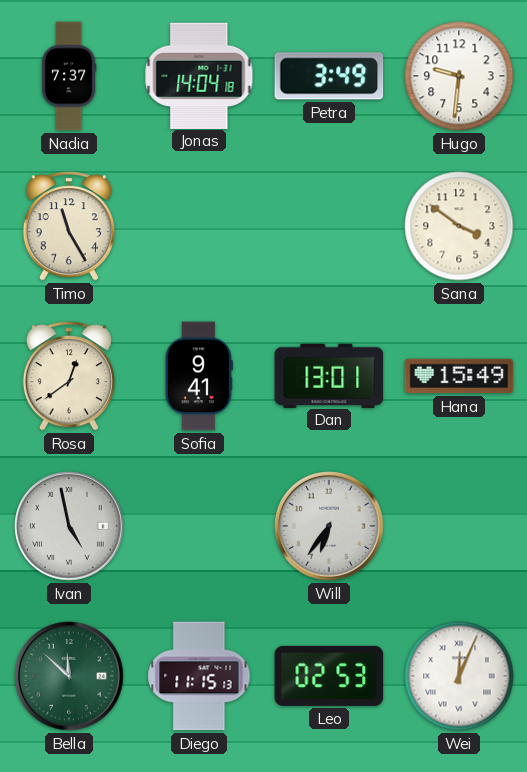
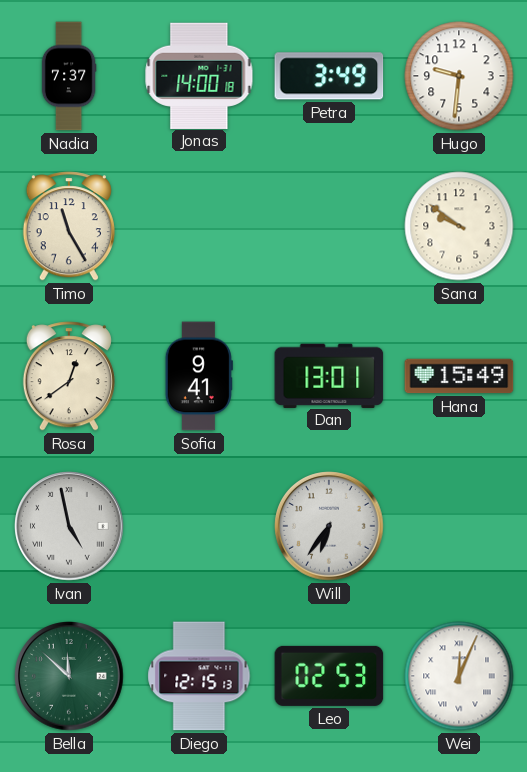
Jonas: 14:04 -> 14:00
Sana: 3:51 -> 9:51
Diego: 11:15 -> 12:15
